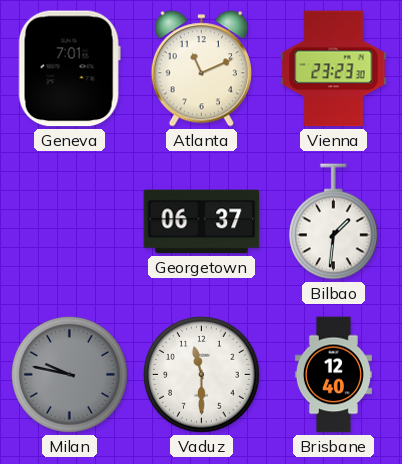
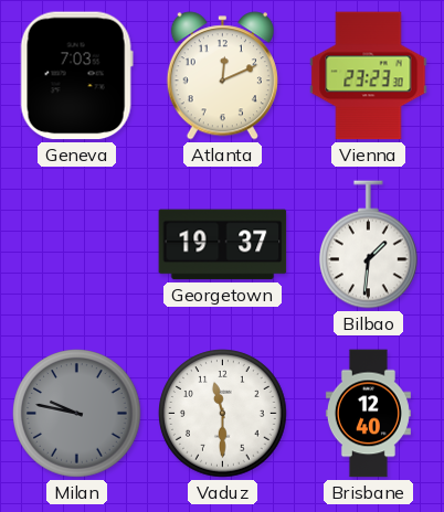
Geneva: 7:01 -> 7:03
Atlanta: 11:11 -> 12:11
Georgetown: 06:37 -> 19:37
